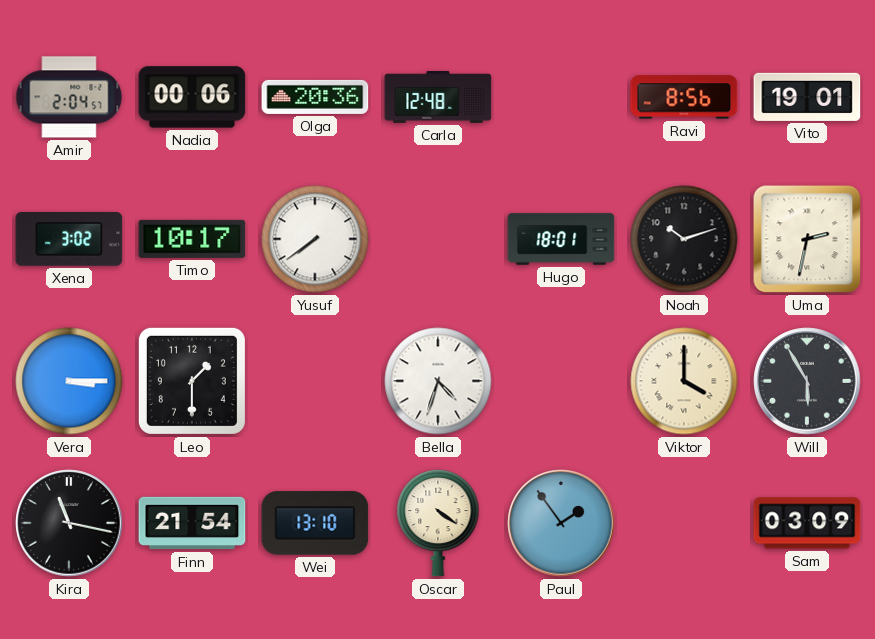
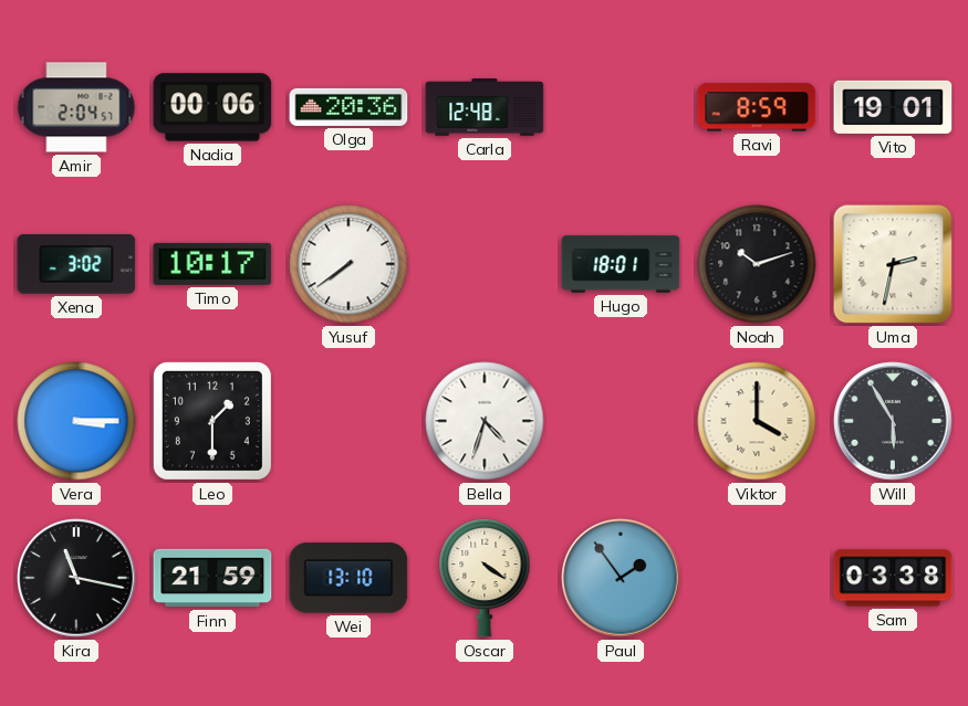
Ravi: 8:56 -> 8:59
Finn: 21:54 -> 21:59
Sam: 03:09 -> 03:38
